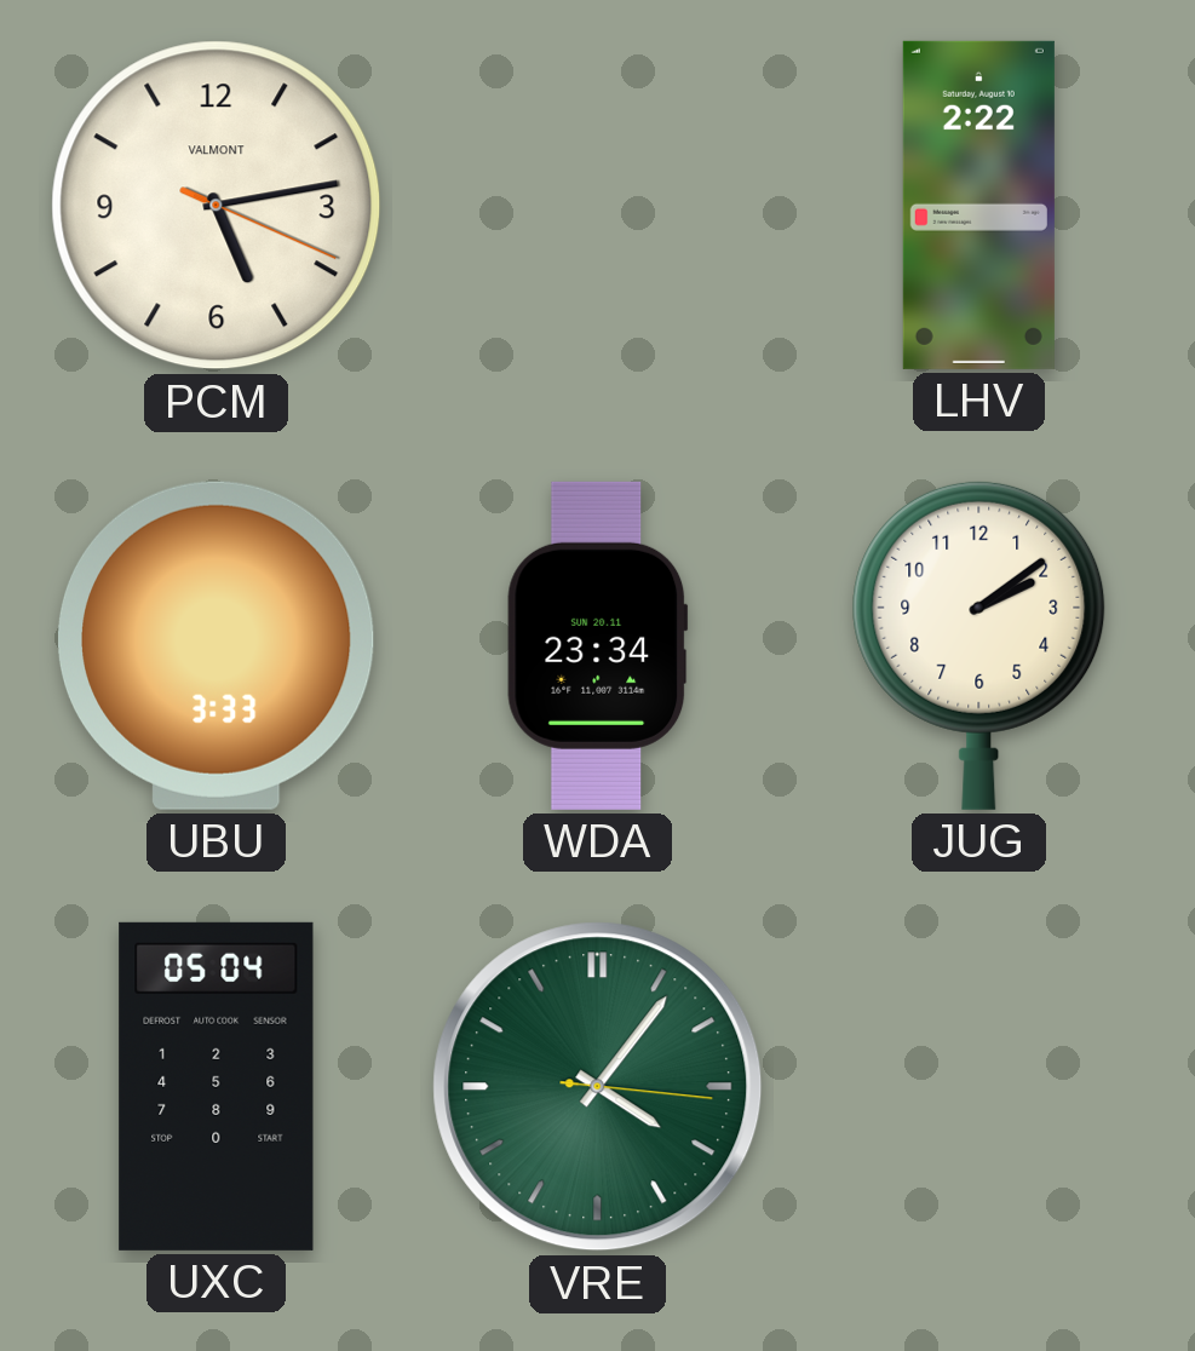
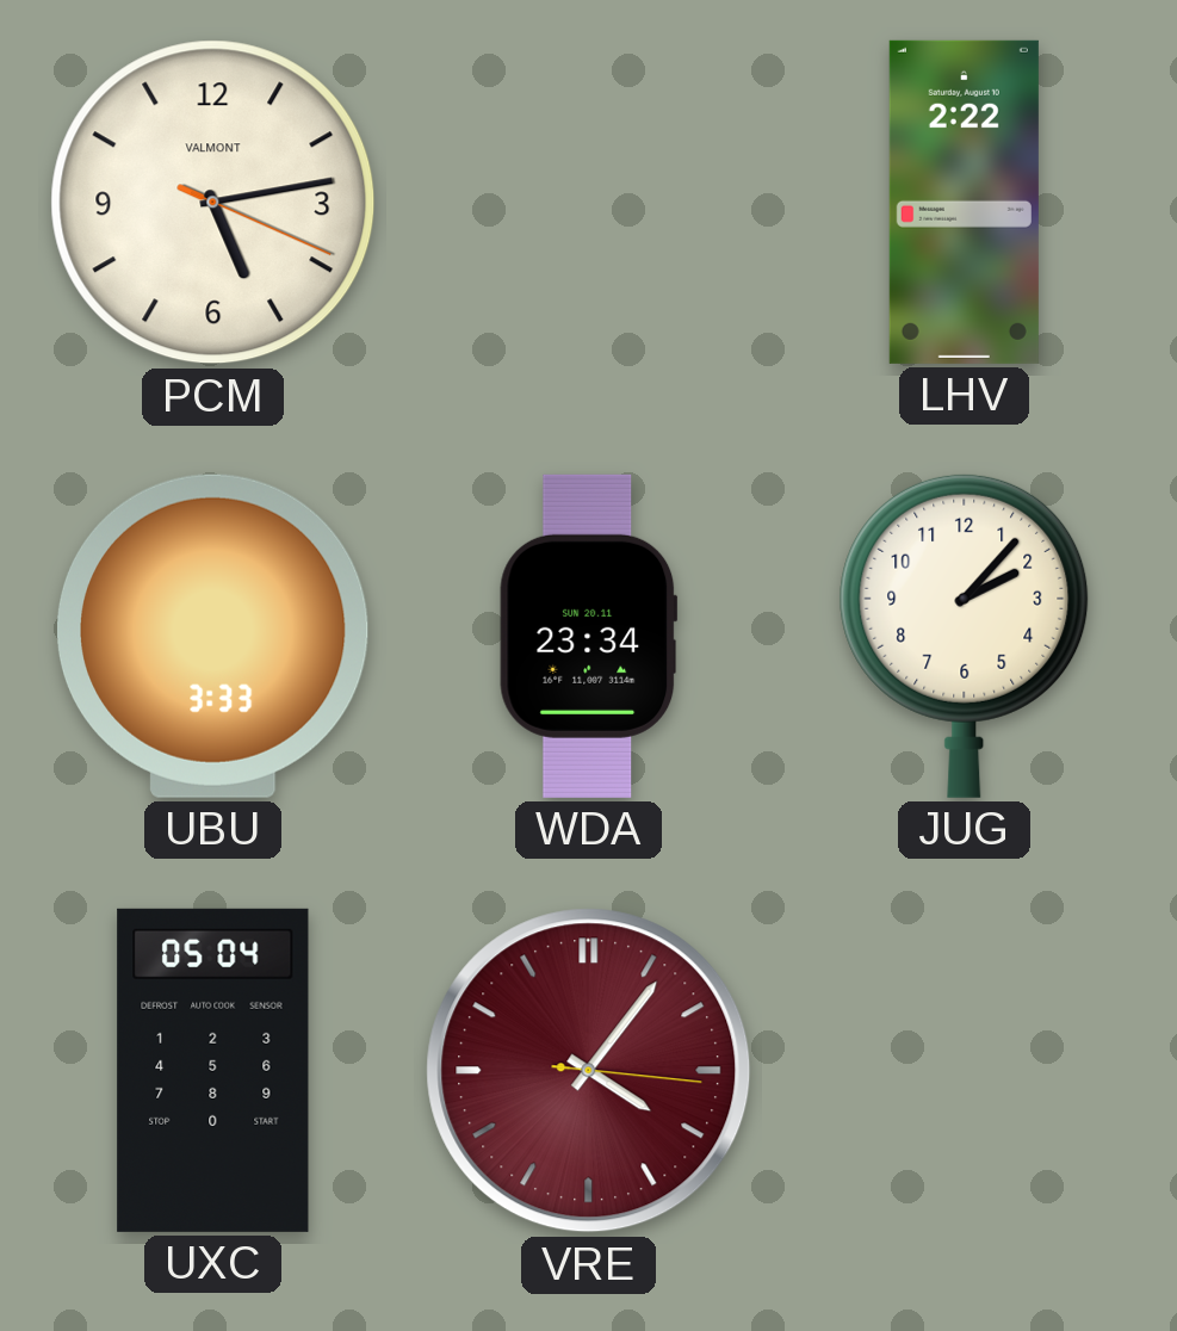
JUG: 2:09 -> 2:07
VRE dial: green -> burgundy
